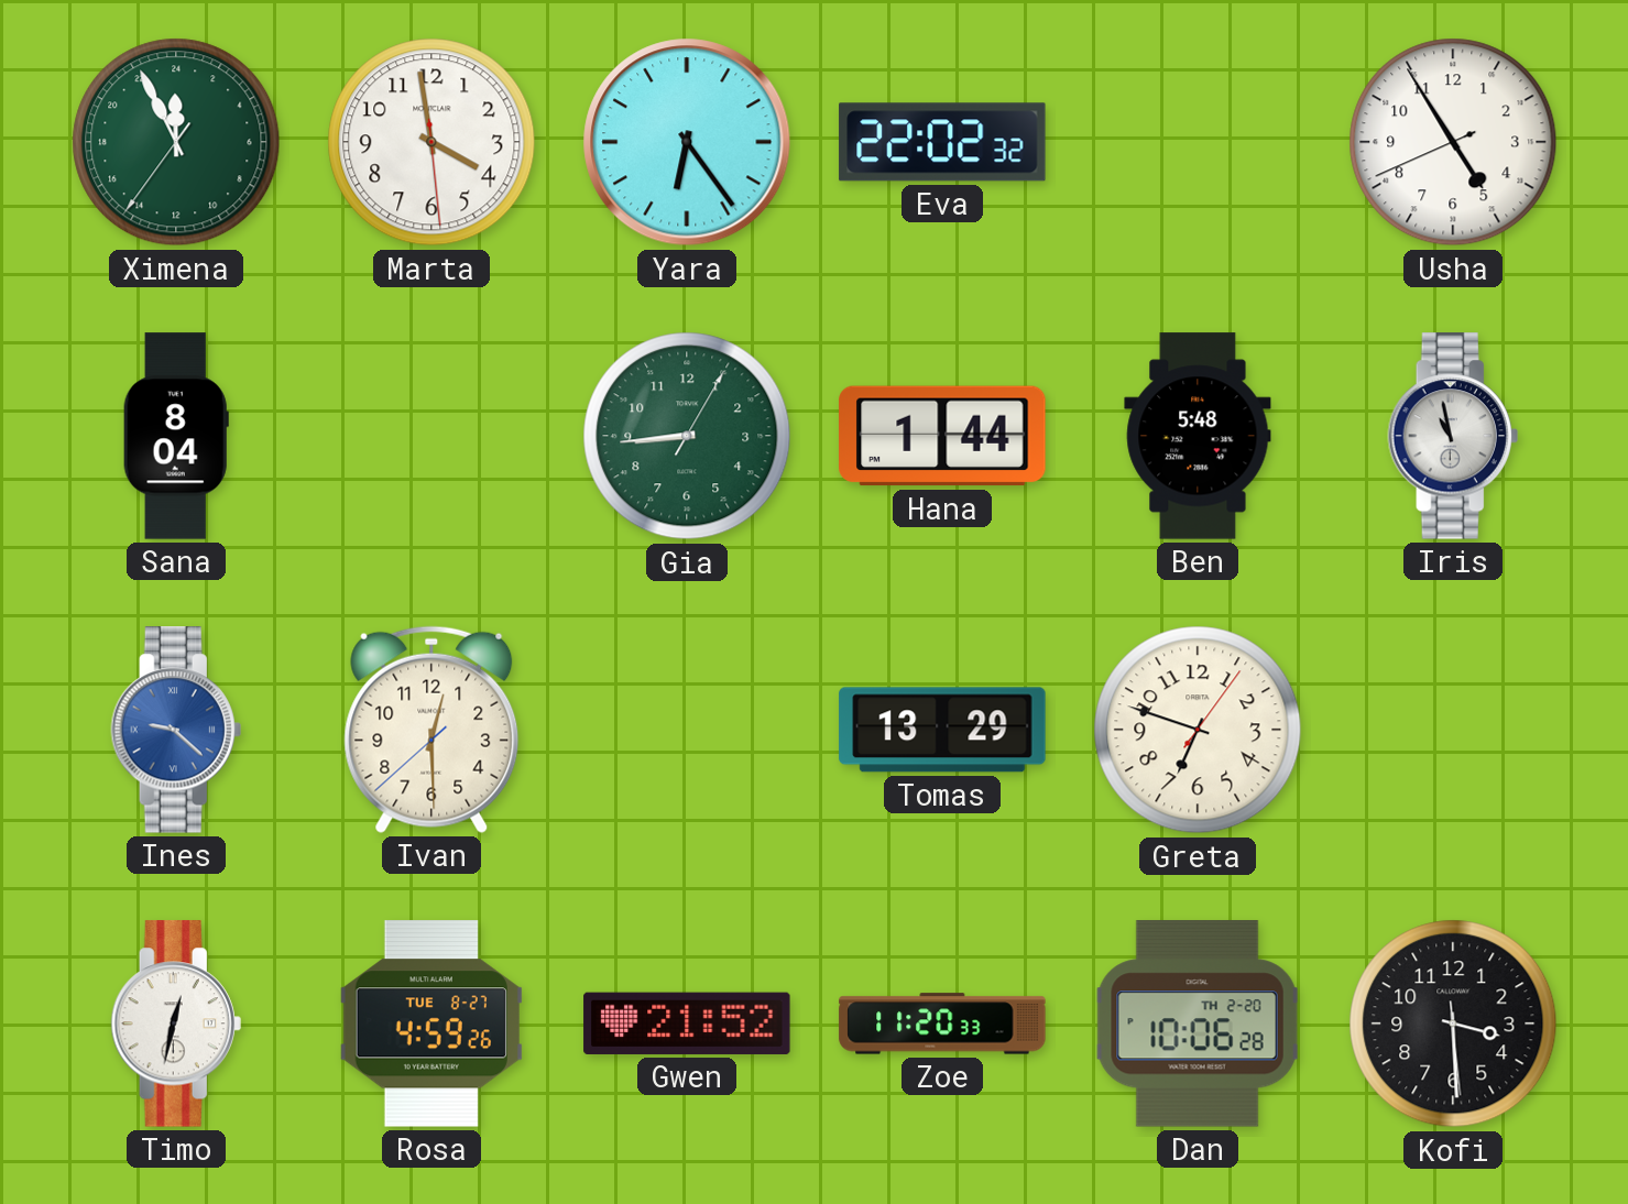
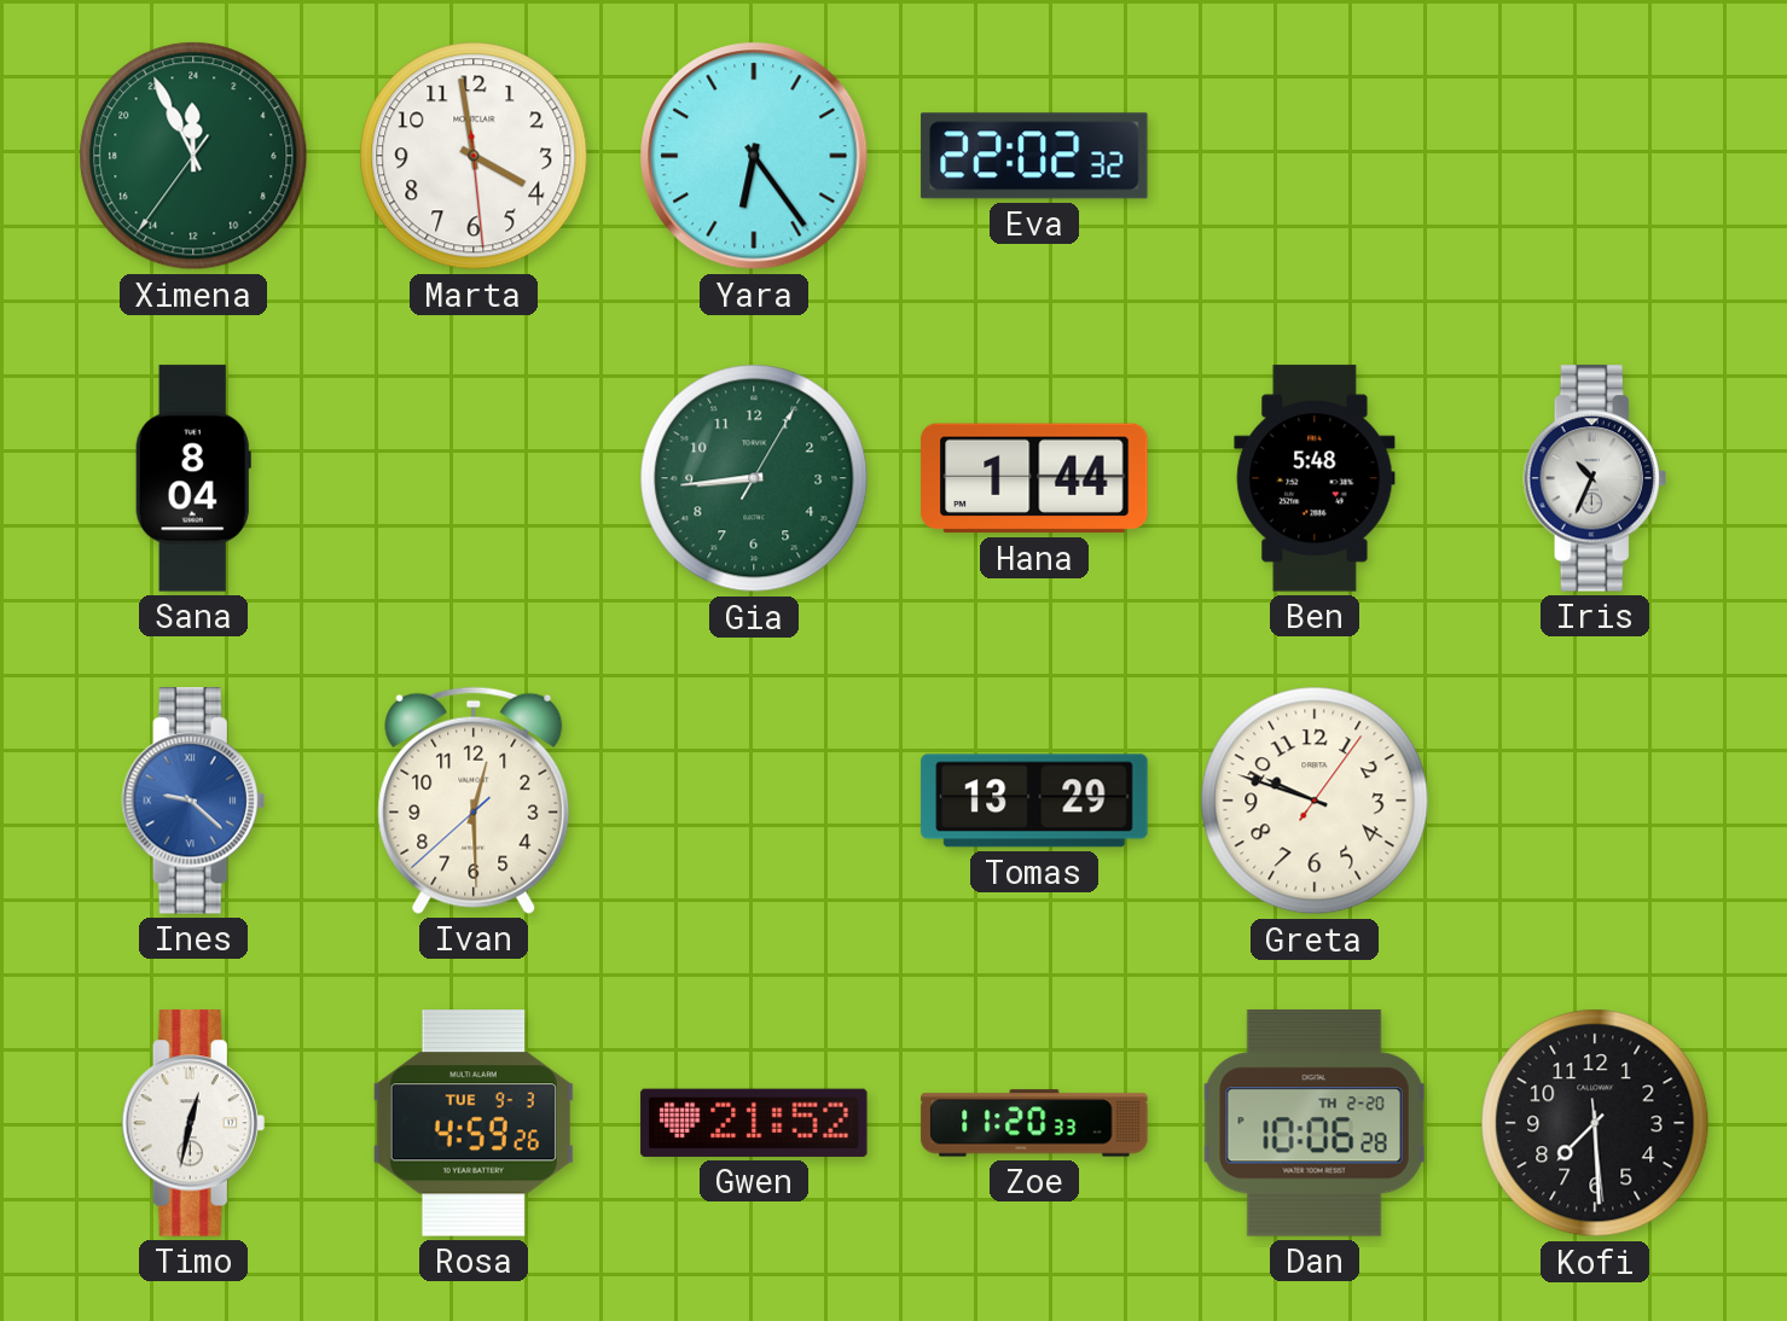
Usha: 4:54 -> none
Iris: 10:58 -> 10:34
Greta: 6:48 -> 9:48
Rosa date: TUE 8-27 -> TUE 9-3
Kofi: 3:29 -> 7:29
